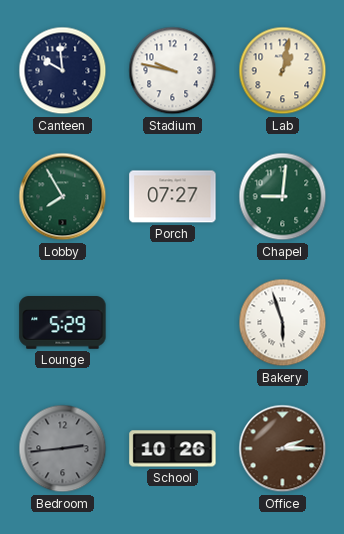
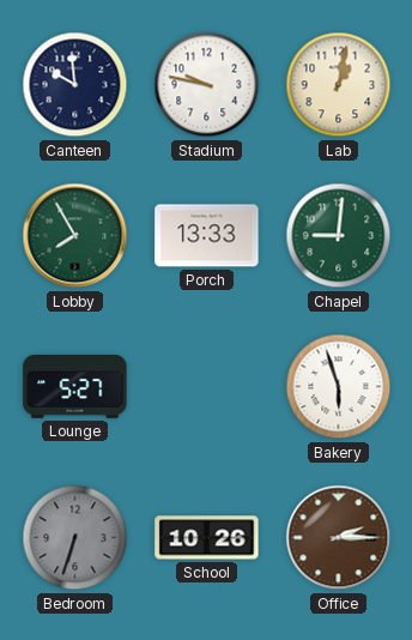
Porch: 07:27 -> 13:33
Lounge: 5:29 -> 5:27
Bedroom: 2:44 -> 6:33
